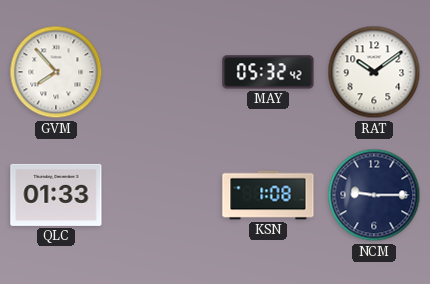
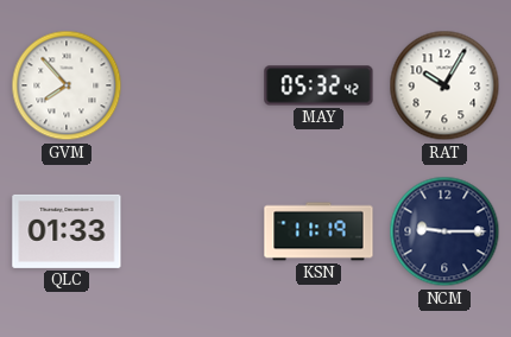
RAT: 10:09 -> 10:05
KSN: 1:08 -> 11:19
